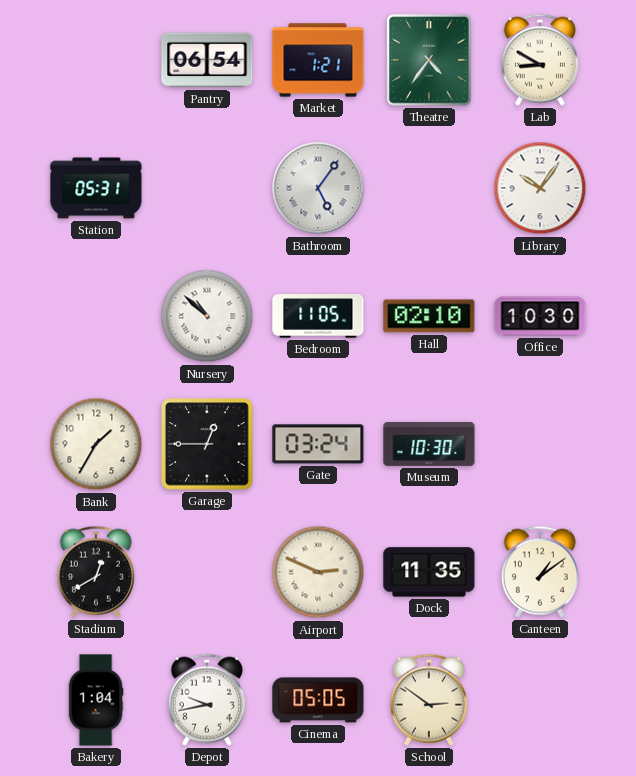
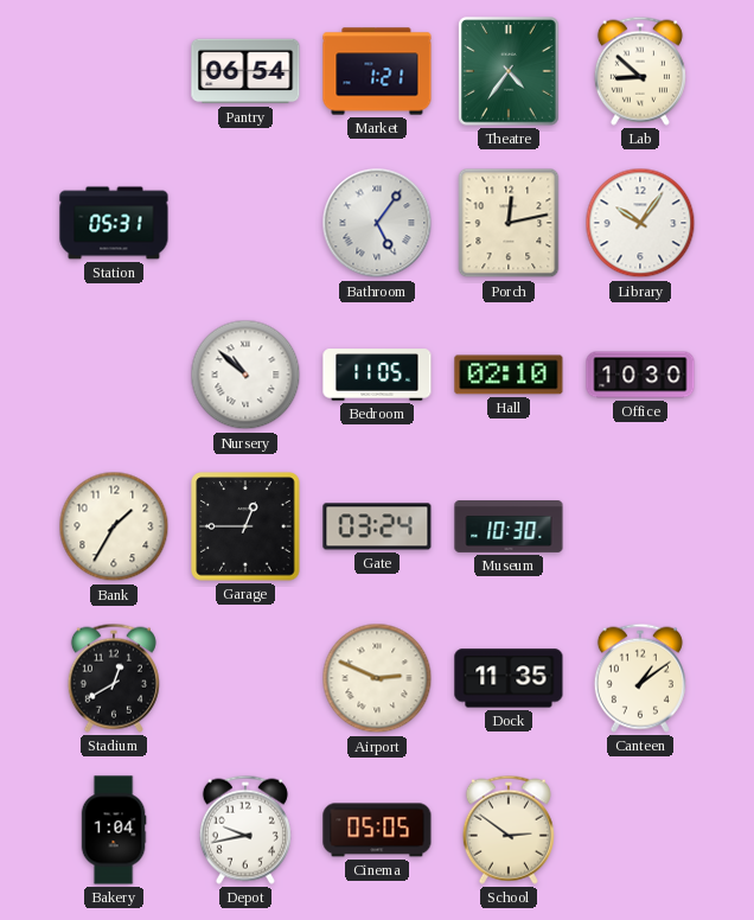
Lab: 8:50 -> 8:52
Porch: none -> 12:13
